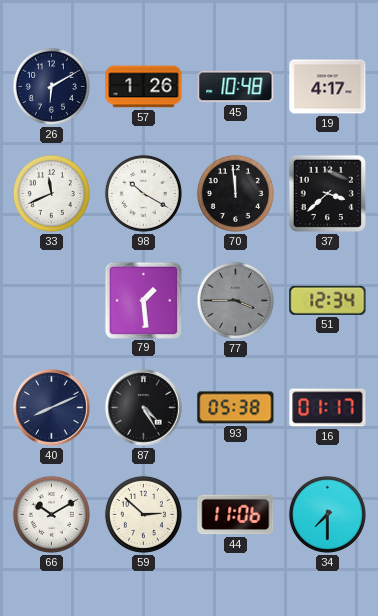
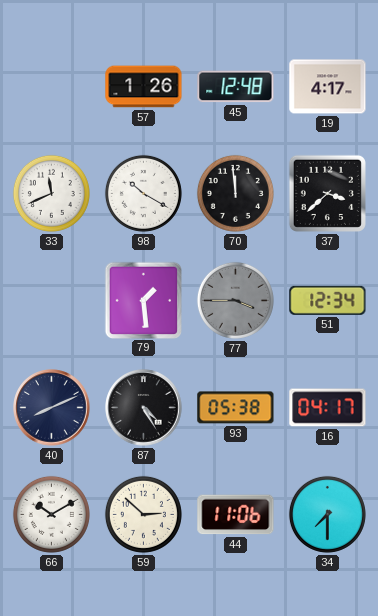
26: 6:10 -> none
45: 10:48 -> 12:48
16: 01:17 -> 04:17
